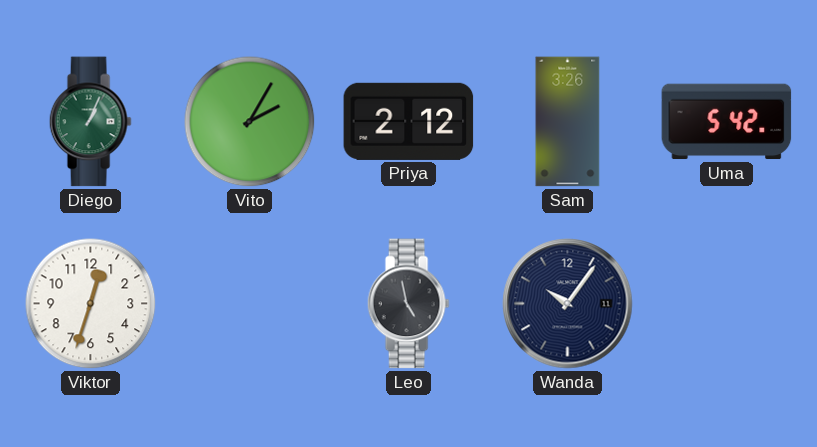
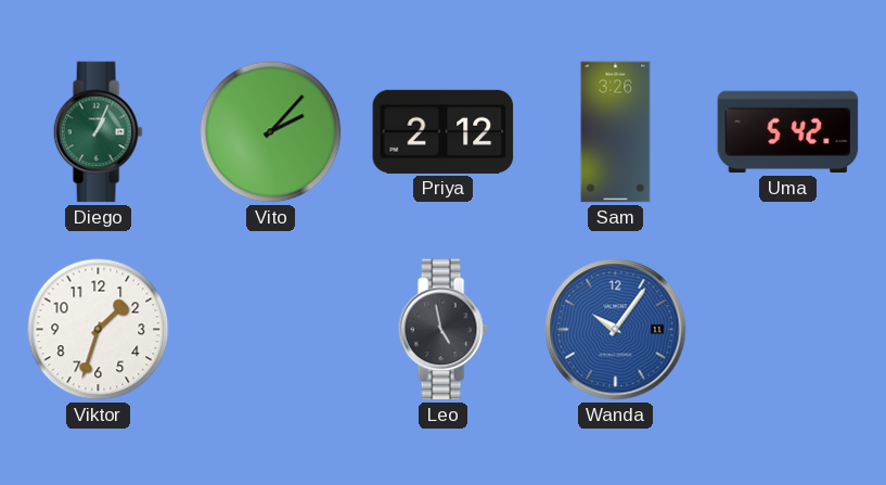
Vito: 2:05 -> 2:07
Viktor: 12:33 -> 1:33
Wanda dial: navy -> blue
